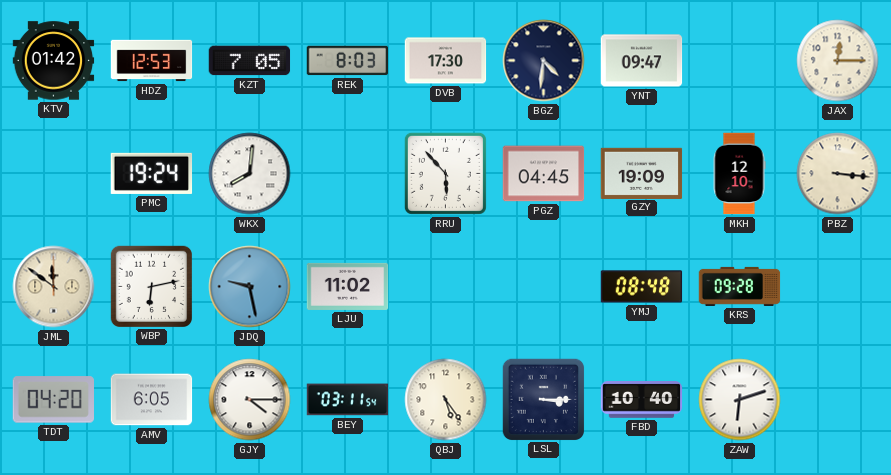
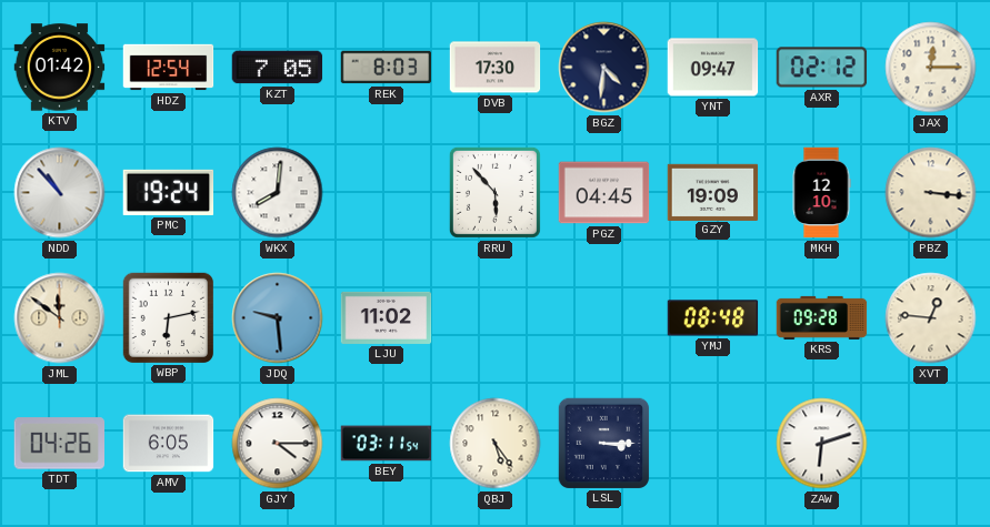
HDZ: 12:53 -> 12:54
AXR: none -> 02:12
NDD: none -> 10:53
JDQ: 9:28 -> 9:29
XVT: none -> 12:46
TDT: 04:20 -> 04:26
FBD: 10:40 -> none
